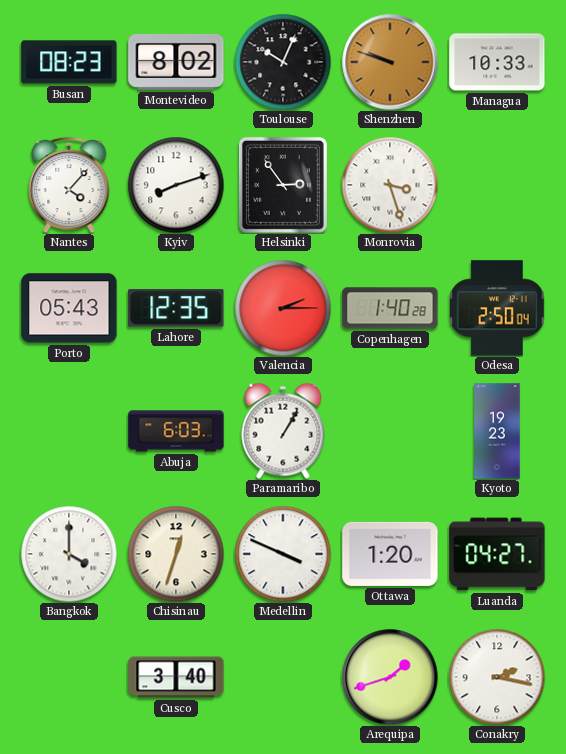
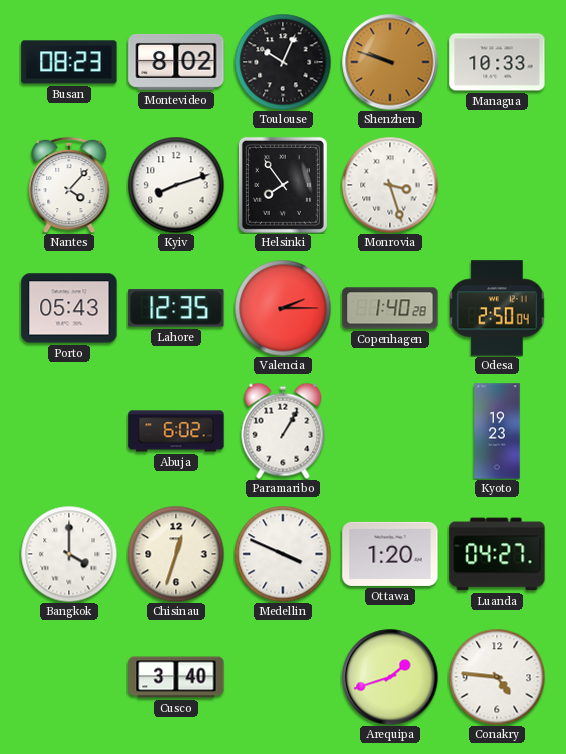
Helsinki: 2:54 -> 7:54
Abuja: 6:03 -> 6:02
Conakry: 2:17 -> 4:46
